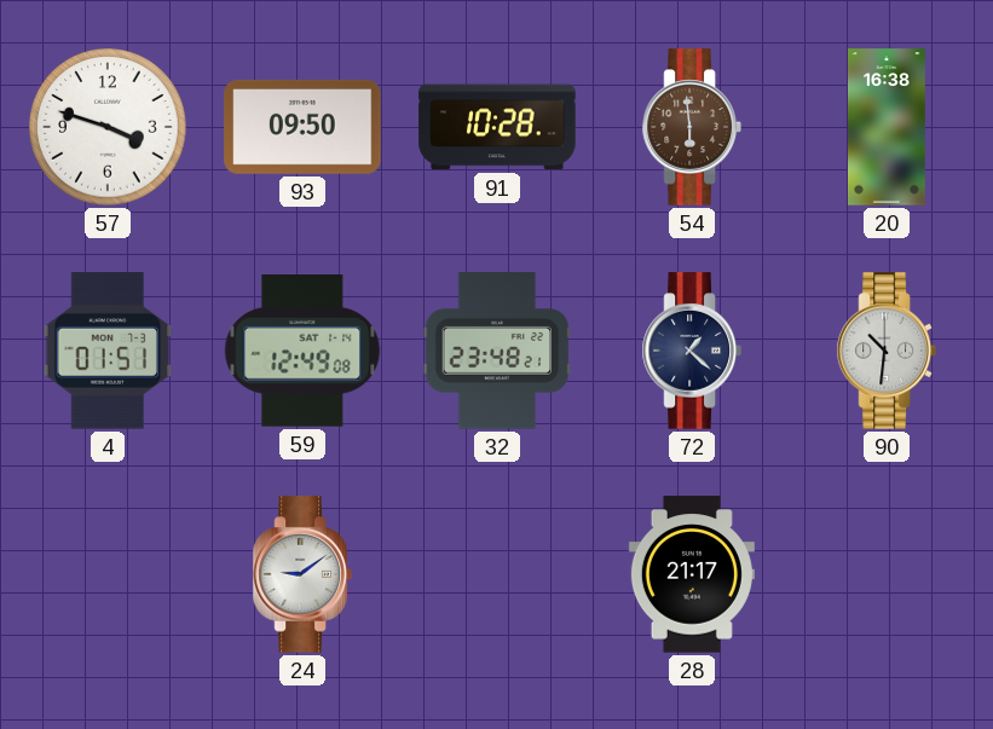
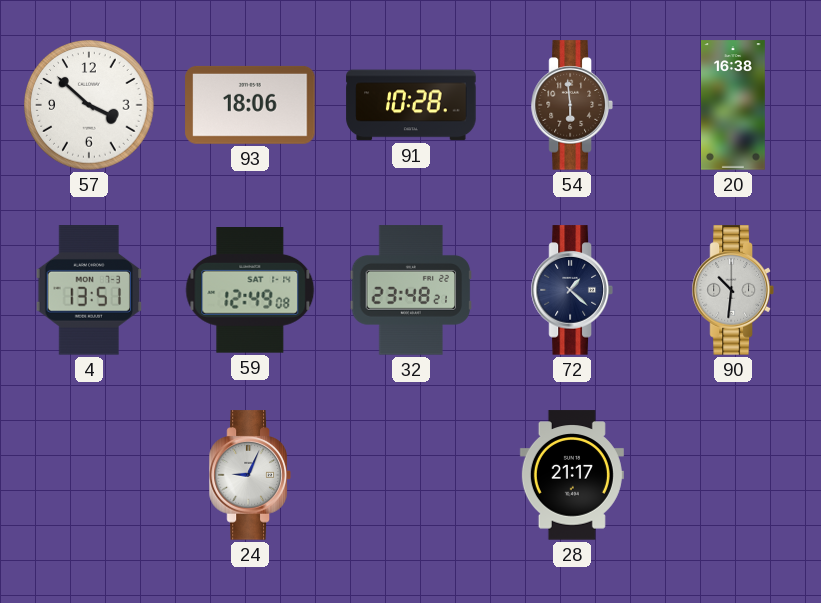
57: 3:48 -> 3:52
93: 09:50 -> 18:06
4: 01:51 -> 13:51
24: 9:09 -> 9:04
